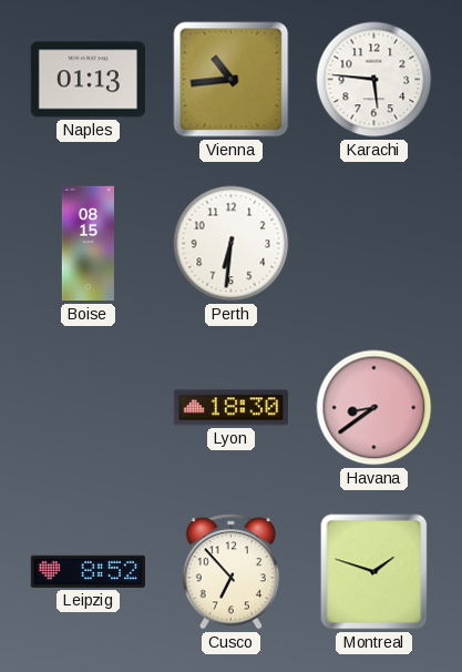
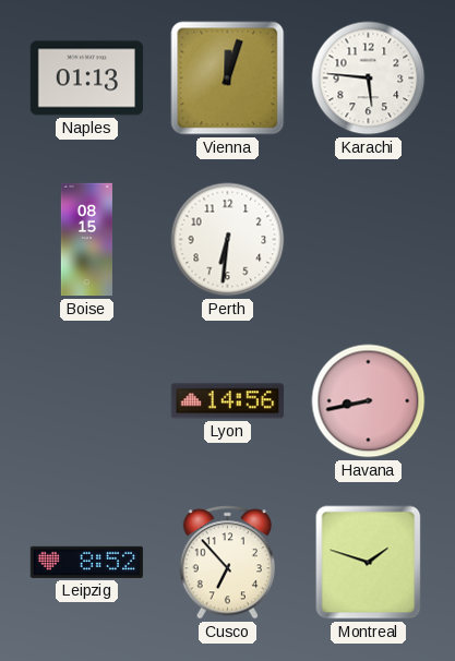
Vienna: 10:44 -> 12:03
Lyon: 18:30 -> 14:56
Havana: 8:39 -> 8:43
